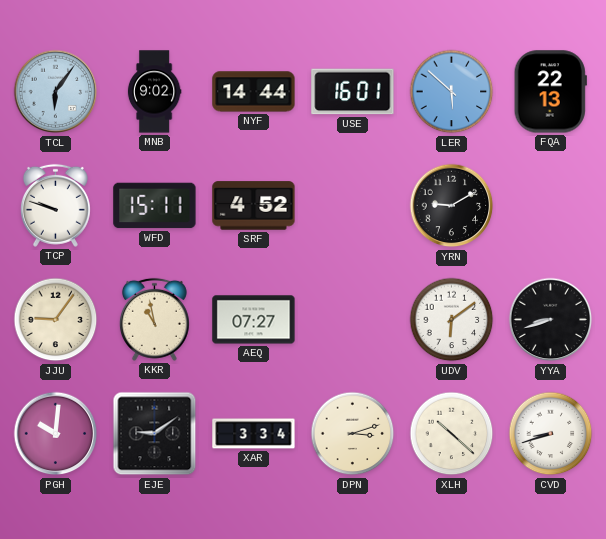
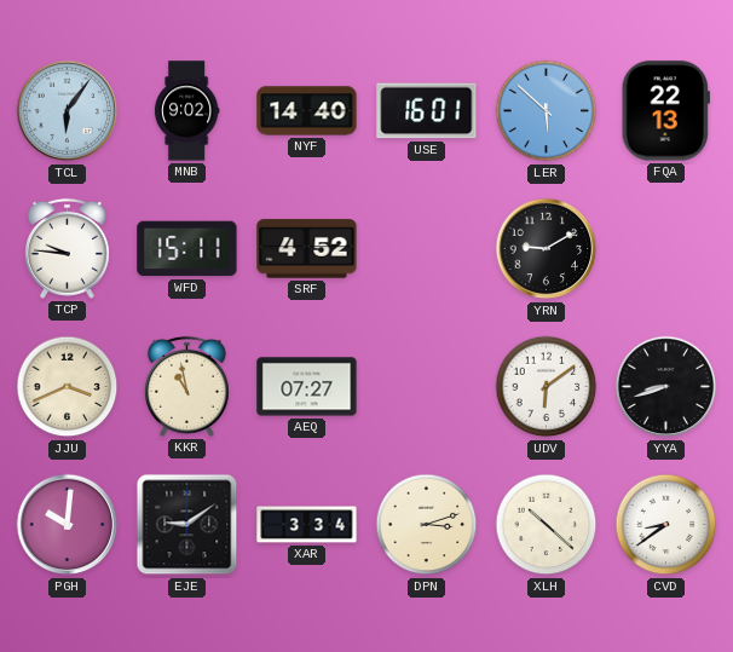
NYF: 14:44 -> 14:40
TCP: 9:48 -> 9:46
JJU: 9:06 -> 3:41
CVD: 8:42 -> 8:39
